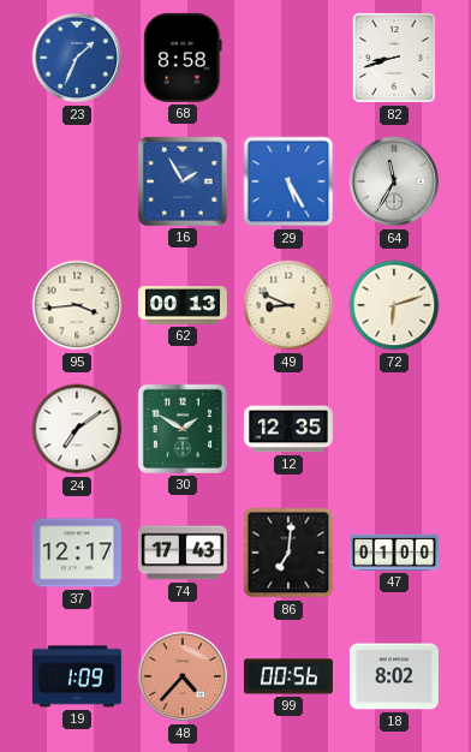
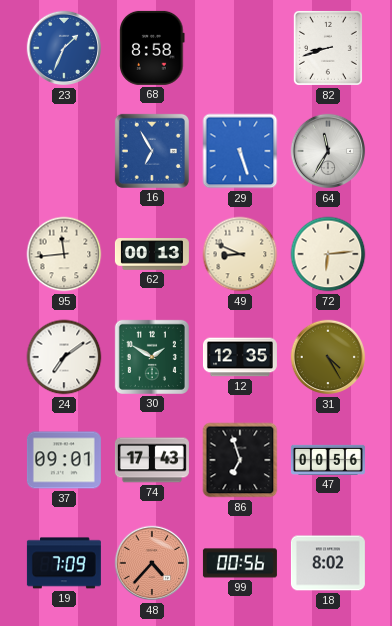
16: 1:55 -> 6:55
29: 5:25 -> 5:27
95: 3:44 -> 11:44
72: 6:12 -> 6:14
31: none -> 4:25
37: 12:17 -> 09:01
86: 7:01 -> 6:57
47: 01:00 -> 00:56
19: 1:09 -> 7:09
